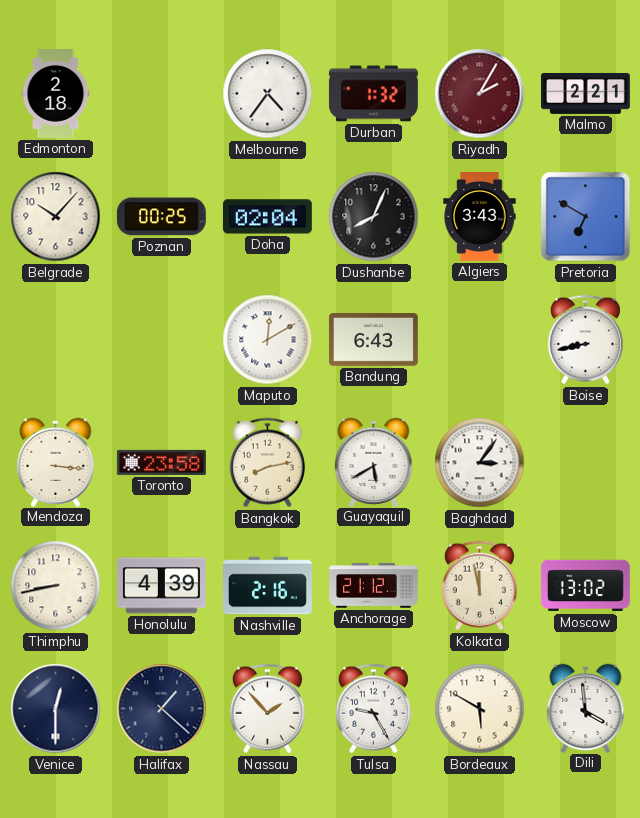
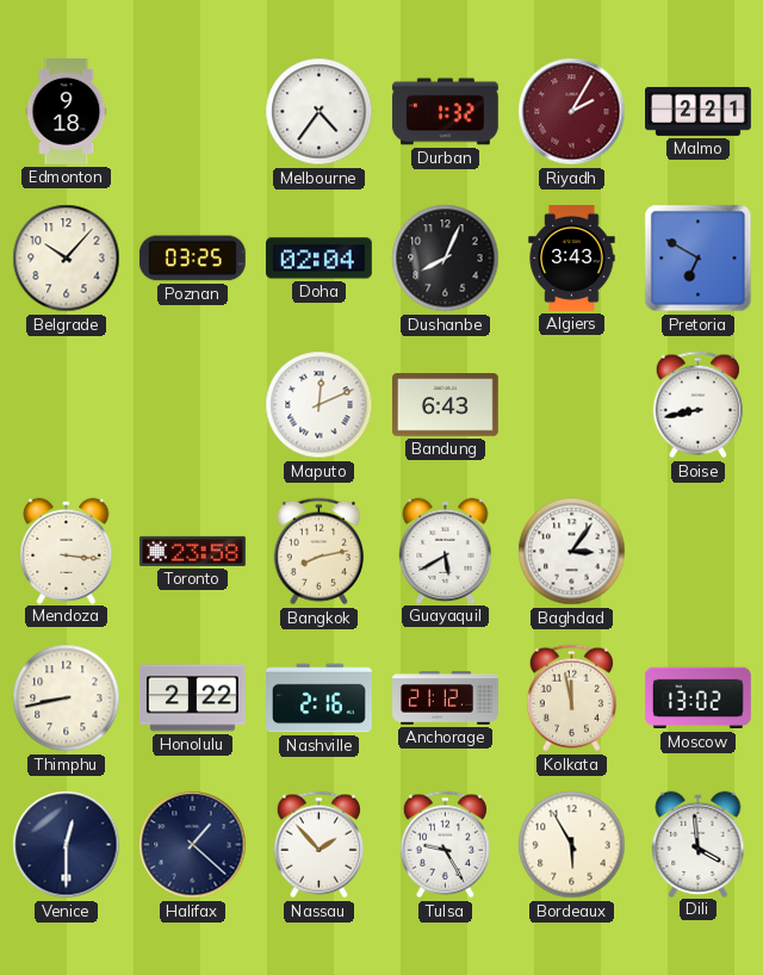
Edmonton: 2:18 -> 9:18
Poznan: 00:25 -> 03:25
Maputo: 12:10 -> 12:11
Honolulu: 4:39 -> 2:22
Bordeaux: 5:50 -> 5:55
